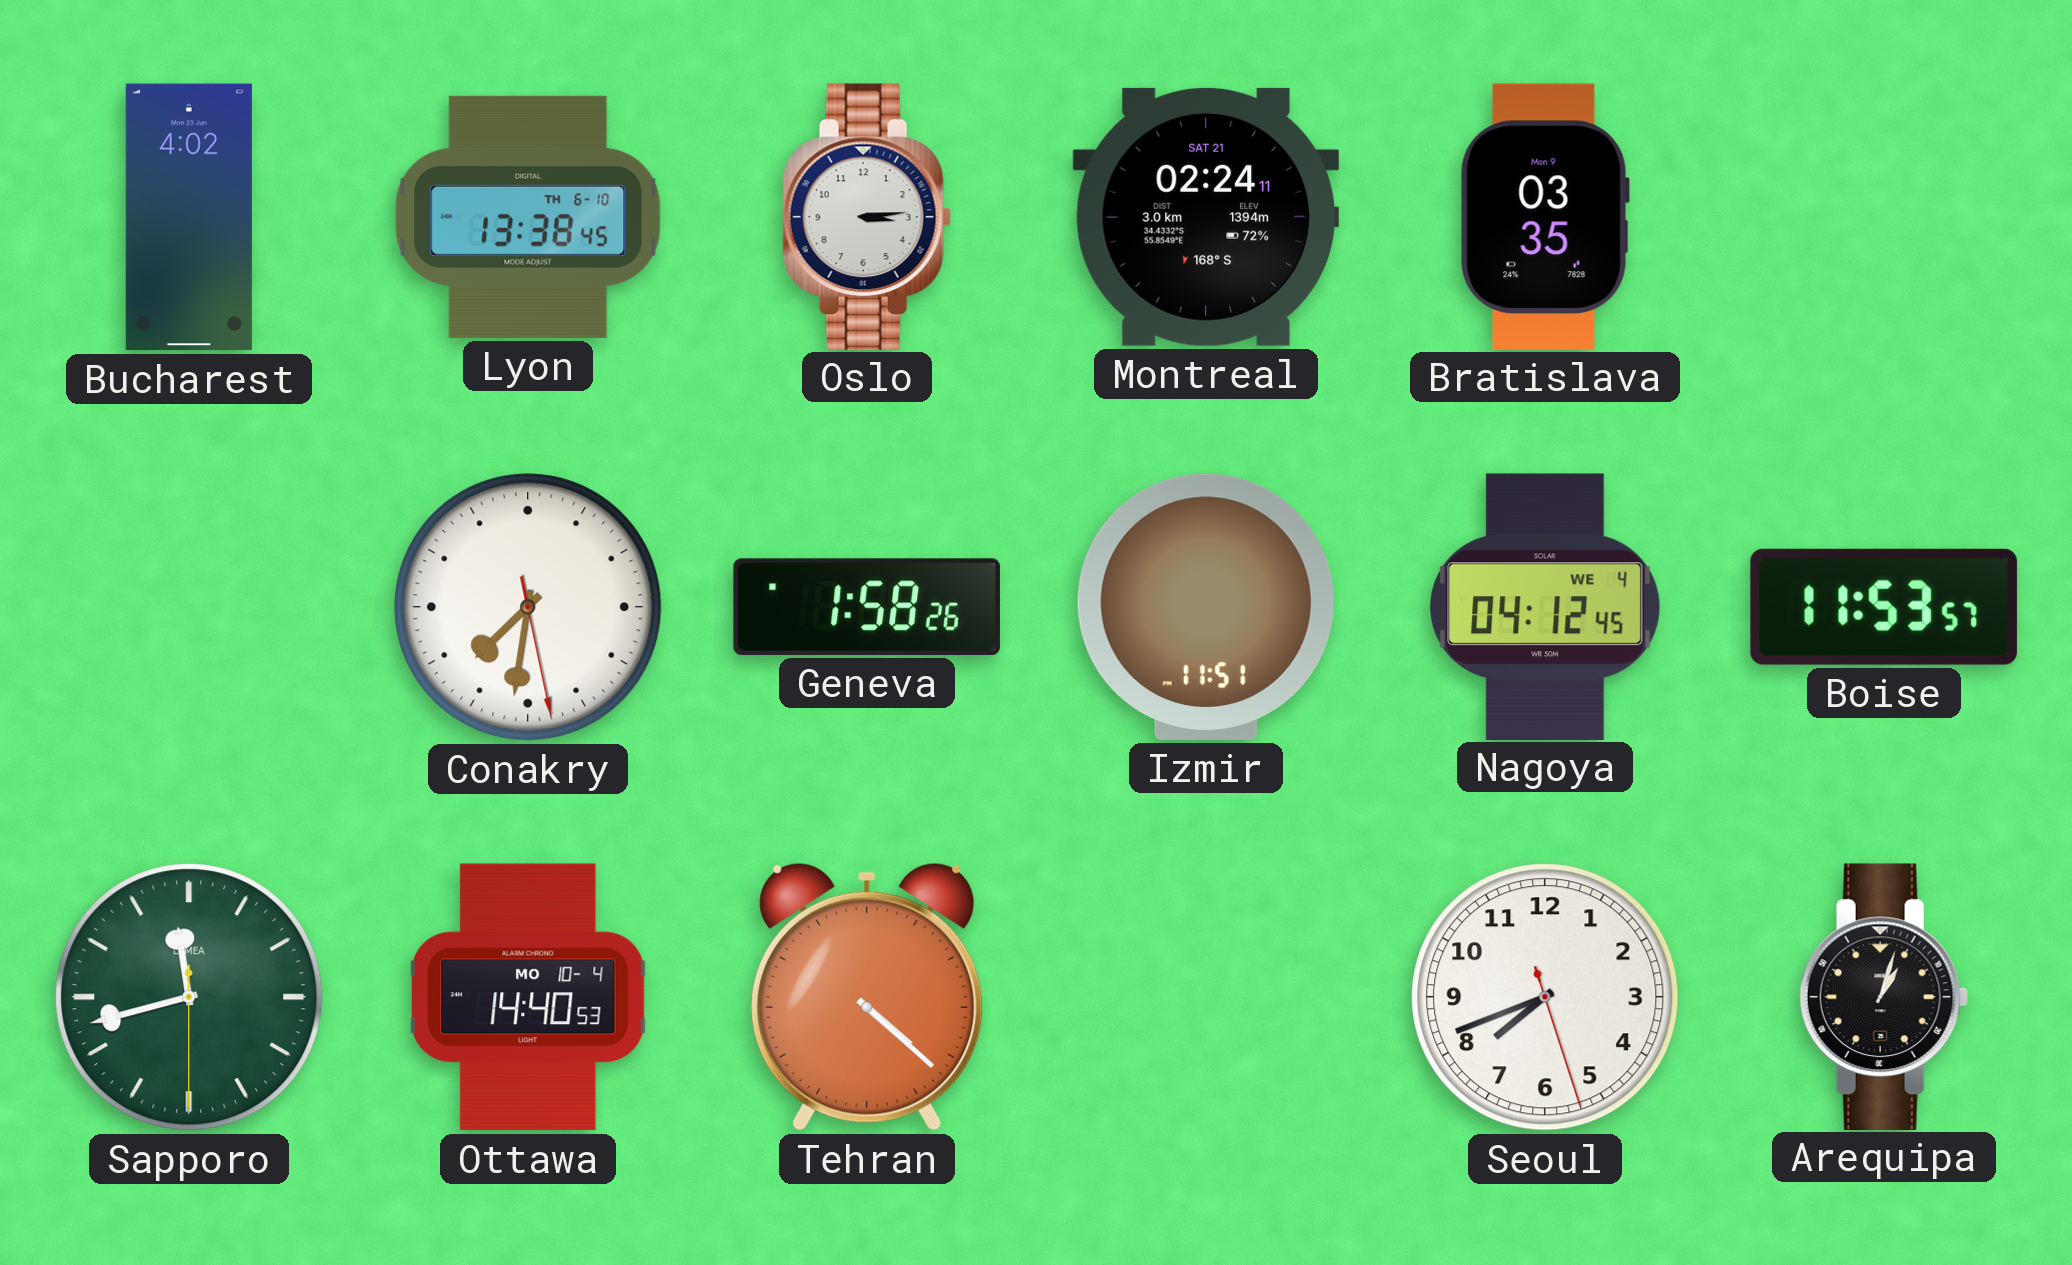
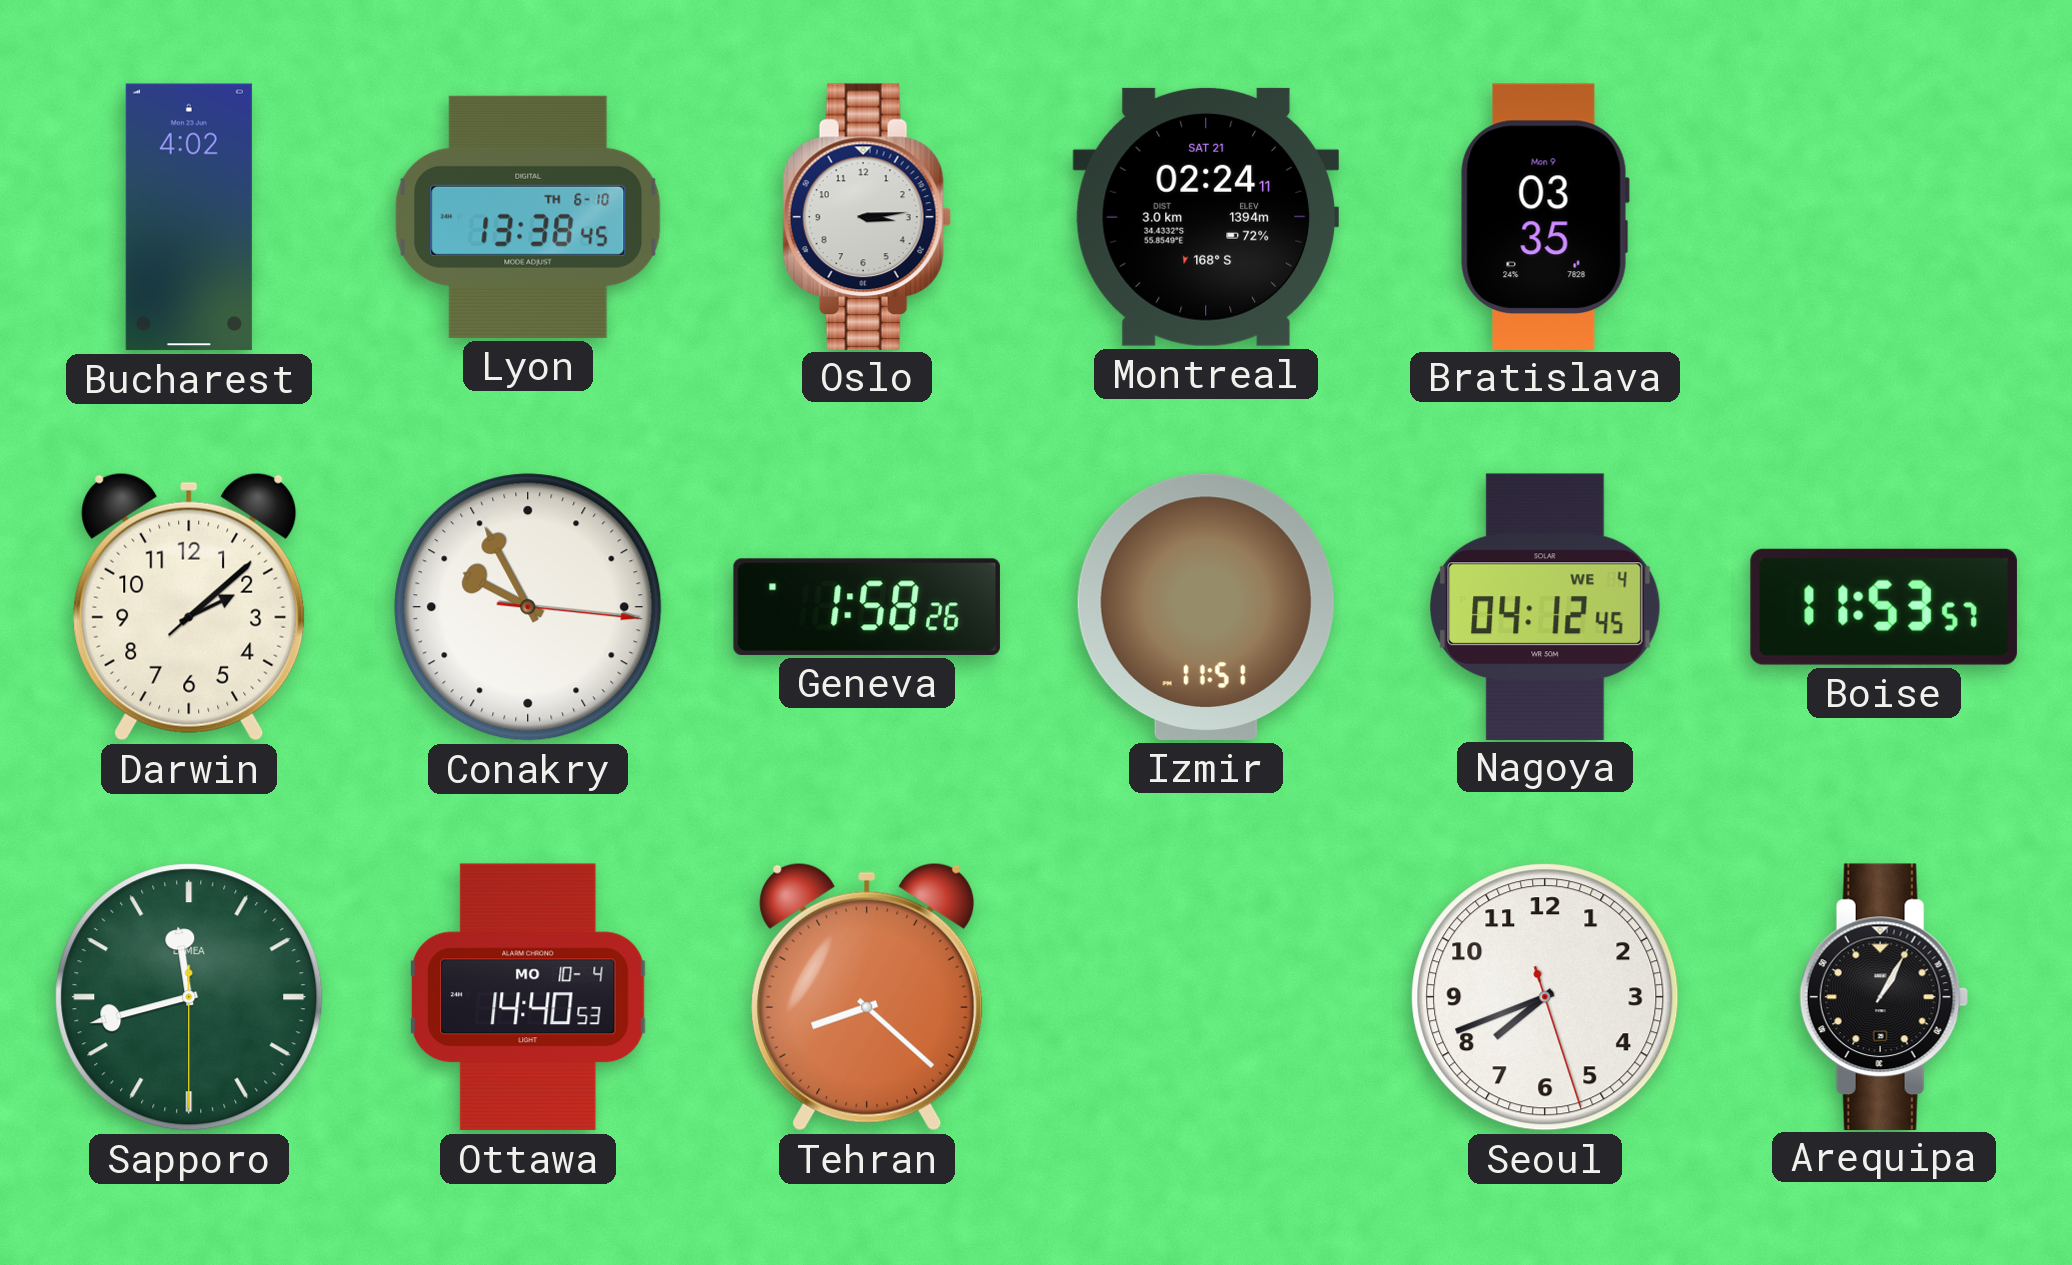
Darwin: none -> 2:08
Conakry: 7:31 -> 9:55
Tehran: 4:22 -> 8:22
Arequipa: 1:03 -> 1:05
